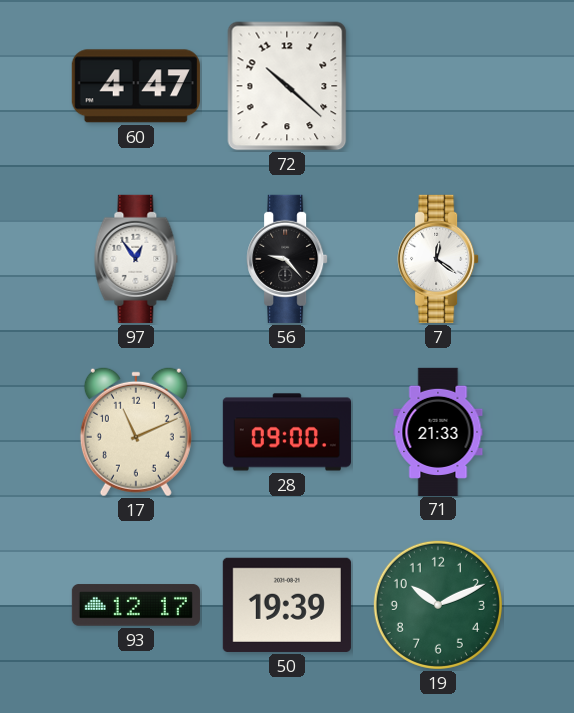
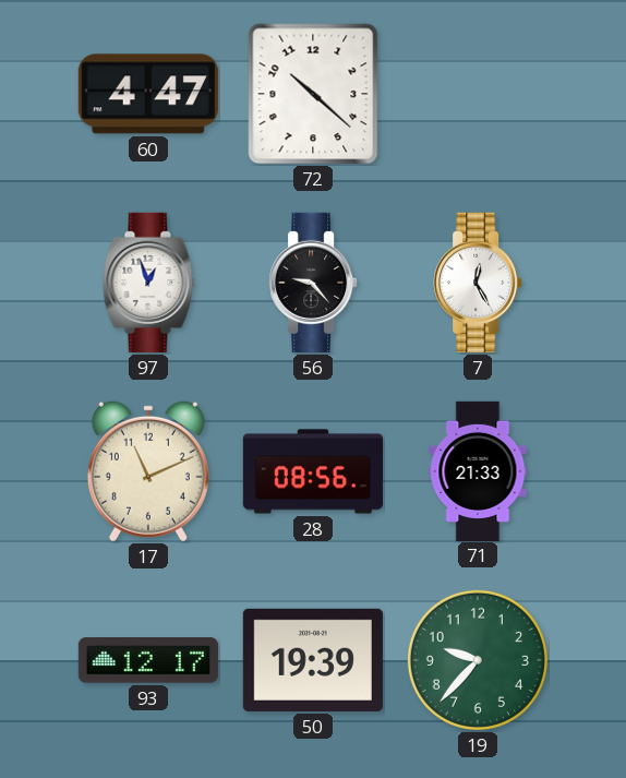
97: 12:54 -> 12:57
7: 12:21 -> 12:25
28: 09:00 -> 08:56
19: 10:11 -> 9:37
